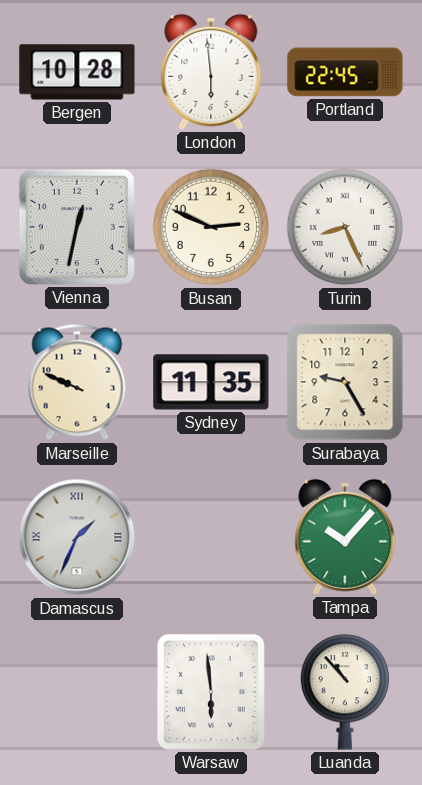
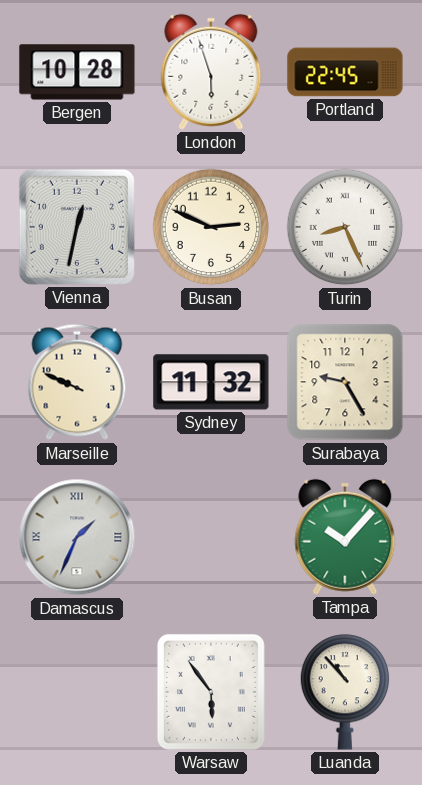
London: 5:59 -> 5:57
Sydney: 11:35 -> 11:32
Warsaw: 5:59 -> 5:54
